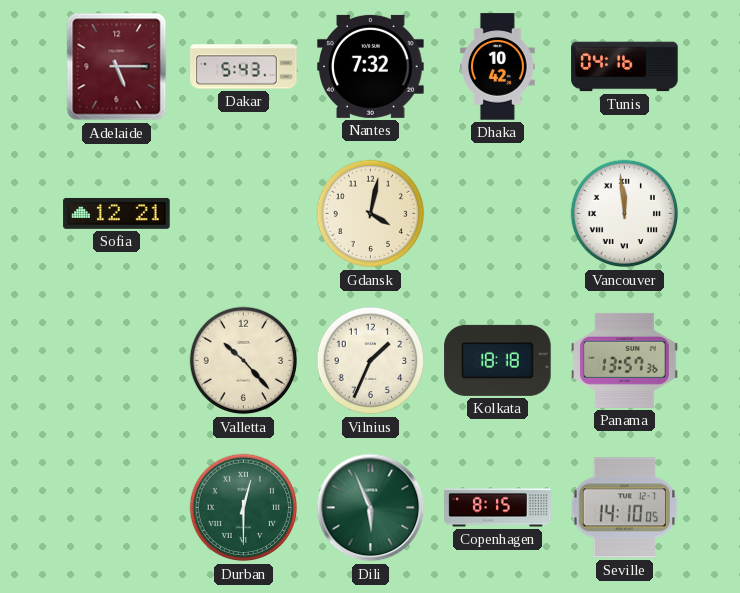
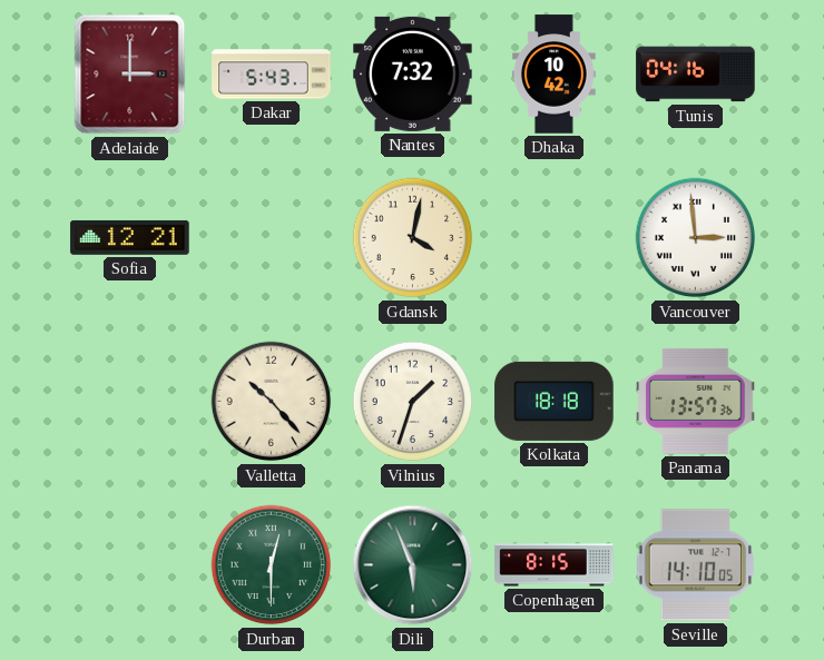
Adelaide: 5:15 -> 3:00
Vancouver: 11:59 -> 2:59
Vilnius: 1:34 -> 1:33
